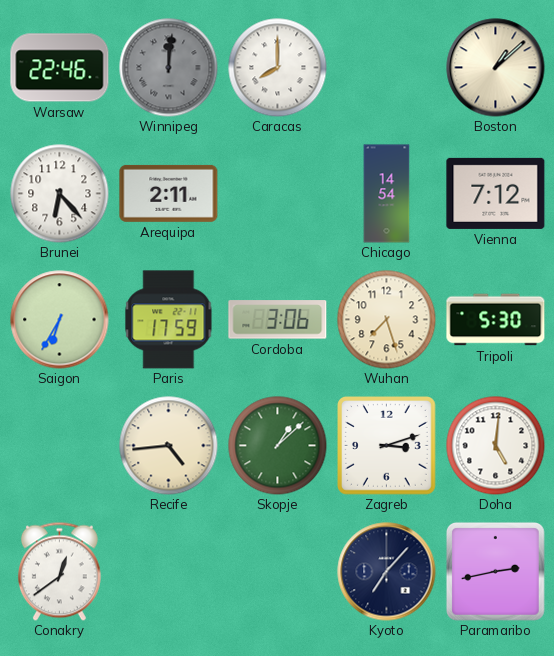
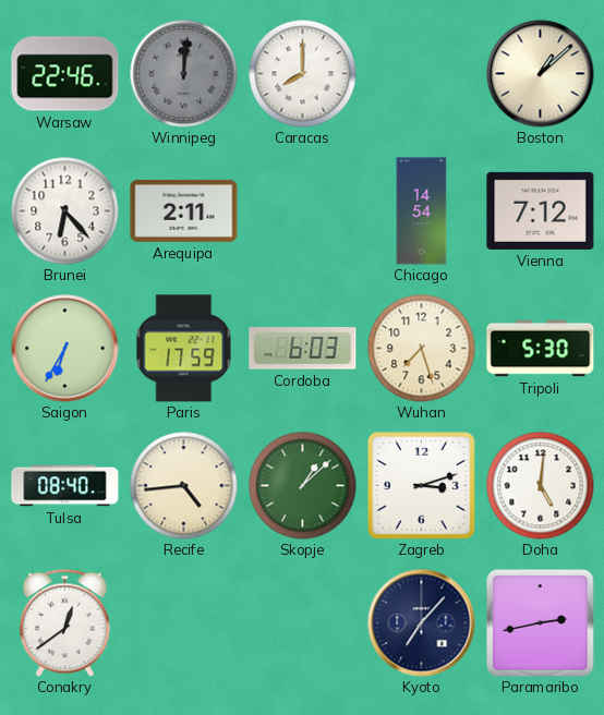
Cordoba: 3:06 -> 6:03
Tulsa: none -> 08:40
